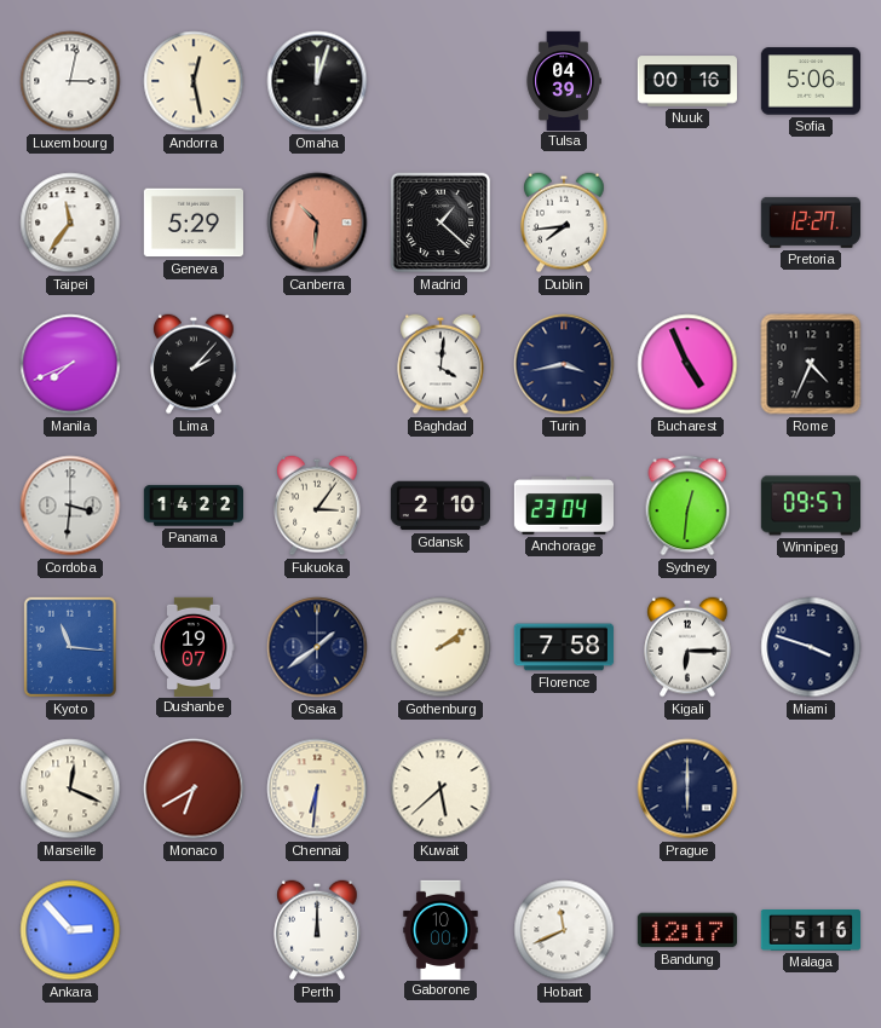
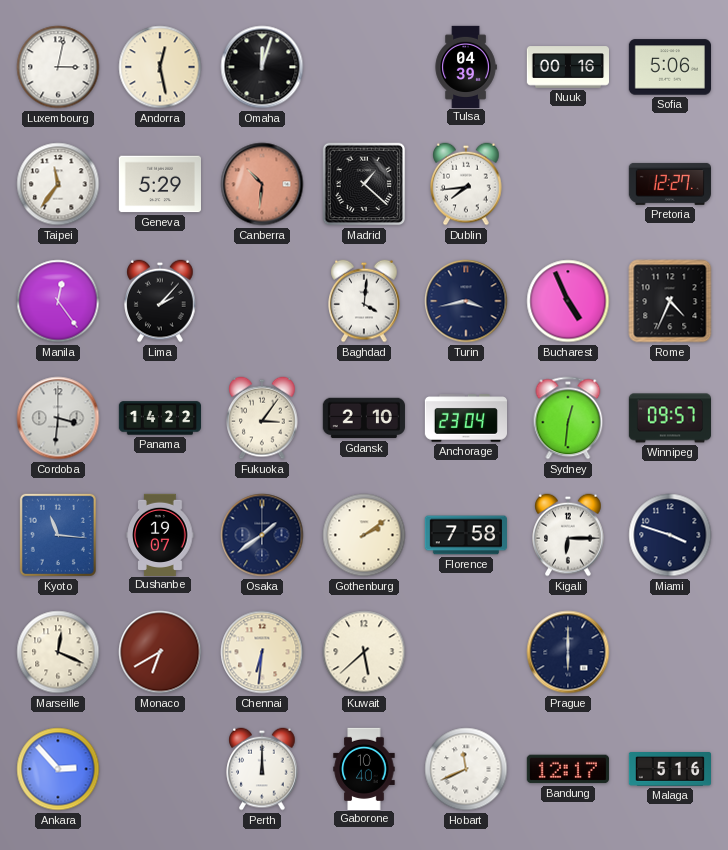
Manila: 7:41 -> 12:24
Gaborone: 10:00 -> 10:40
